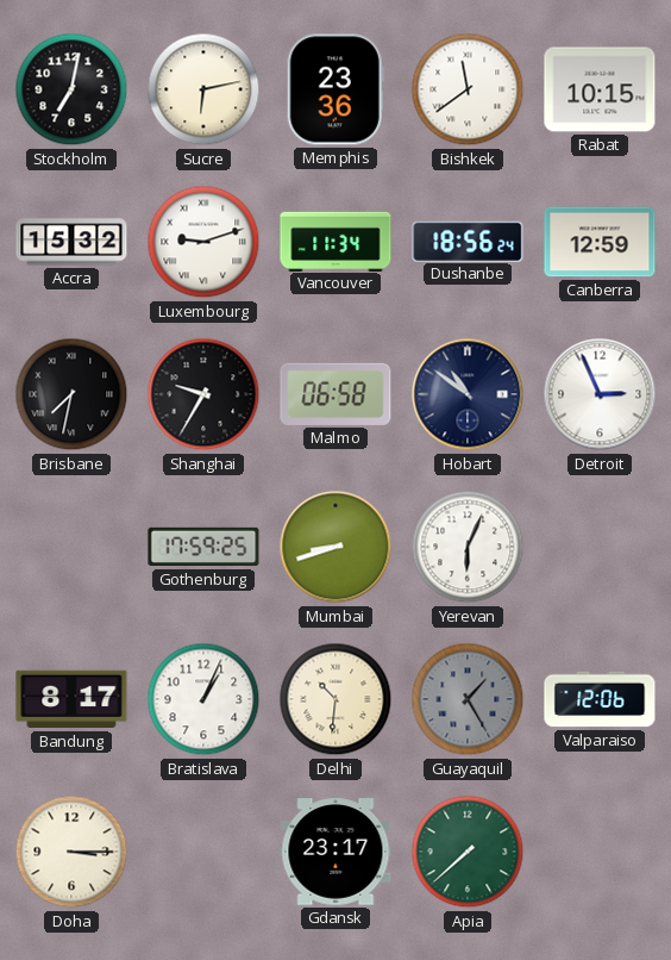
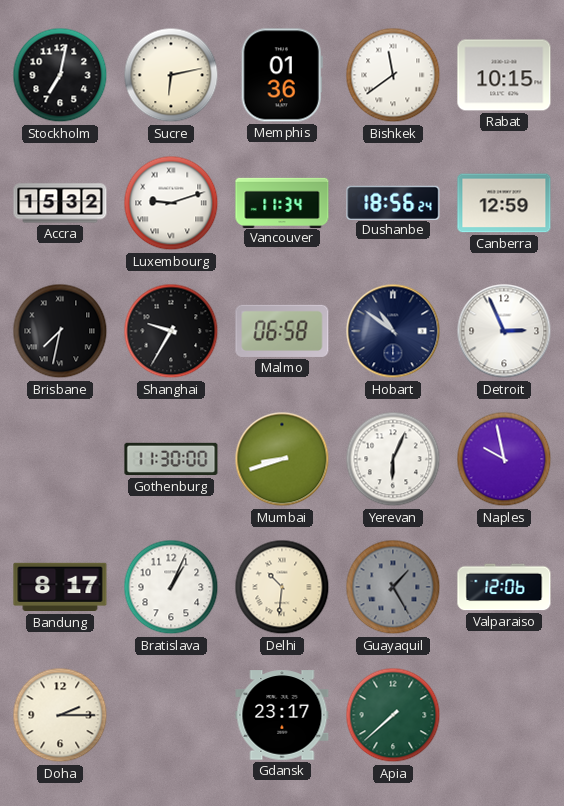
Memphis: 23:36 -> 01:36
Gothenburg: 17:59 -> 11:30
Naples: none -> 9:58
Doha: 3:15 -> 2:15
